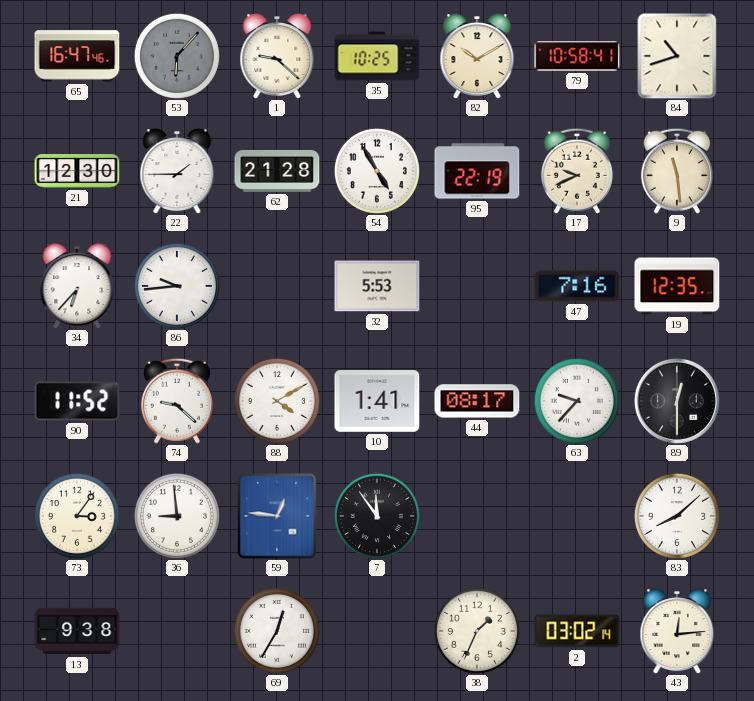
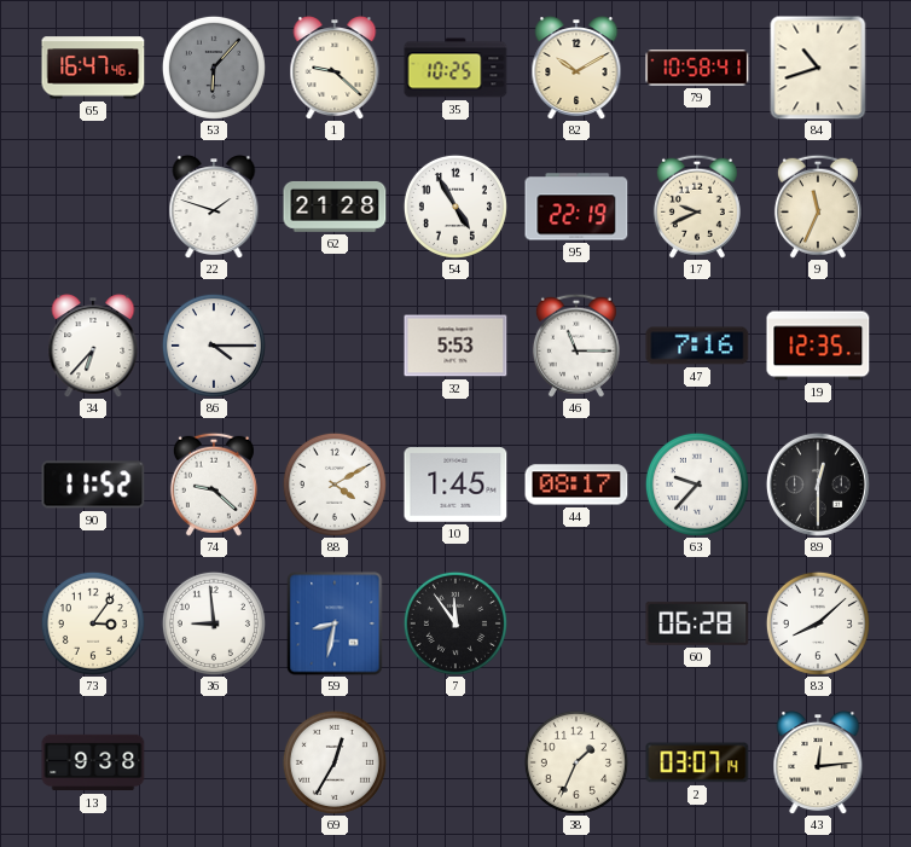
21: 12:30 -> none
22: 1:45 -> 1:48
9: 11:29 -> 11:34
86: 9:44 -> 4:15
46: none -> 11:15
10: 1:41 -> 1:45
59: 12:46 -> 8:32
60: none -> 06:28
2: 03:02 -> 03:07
